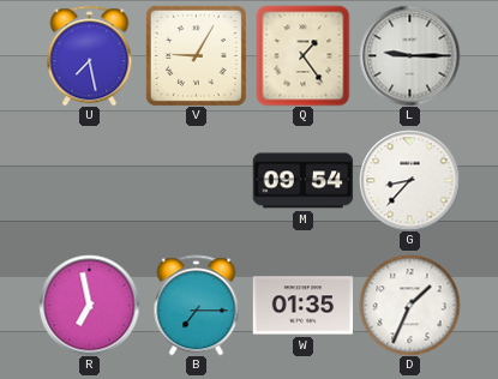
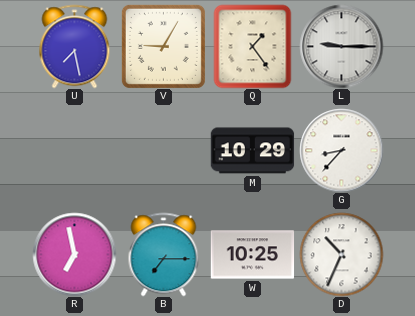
M: 09:54 -> 10:29
W: 01:35 -> 10:25
D: 1:34 -> 10:34
